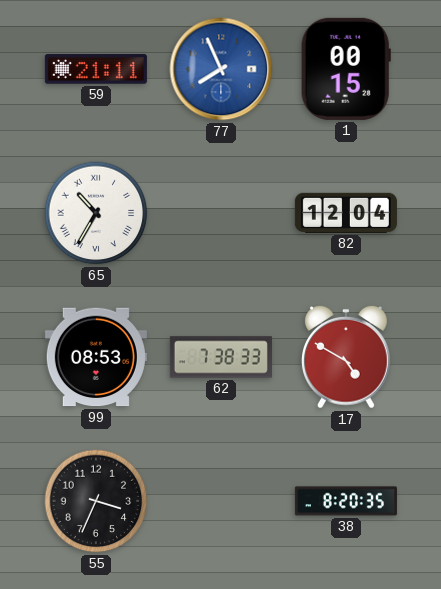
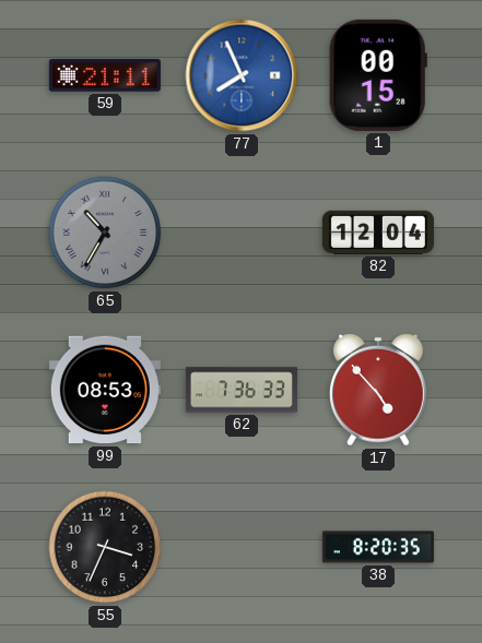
65 dial: white -> grey
62: 7:38 -> 7:36
17: 4:50 -> 4:53
